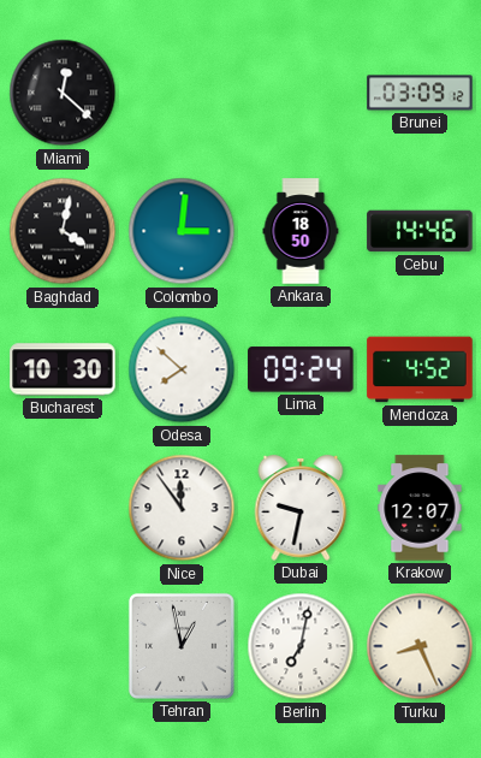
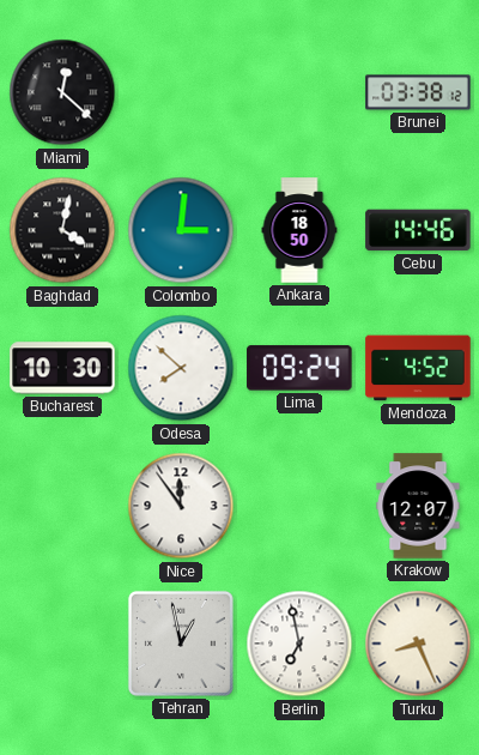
Brunei: 03:09 -> 03:38
Dubai: 9:32 -> none
Berlin: 7:02 -> 6:58
